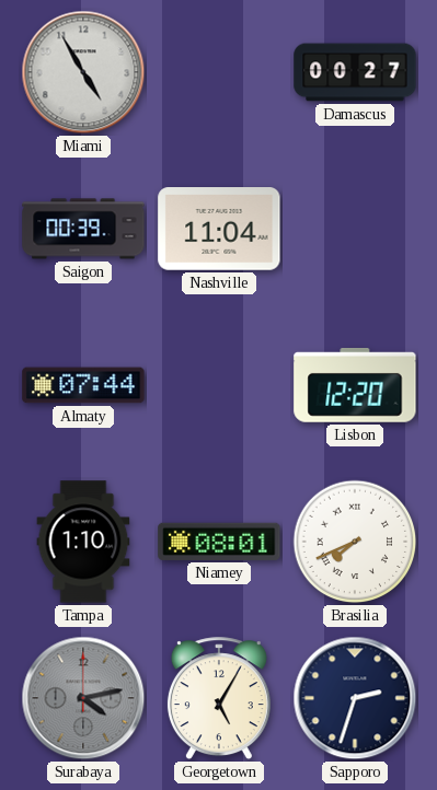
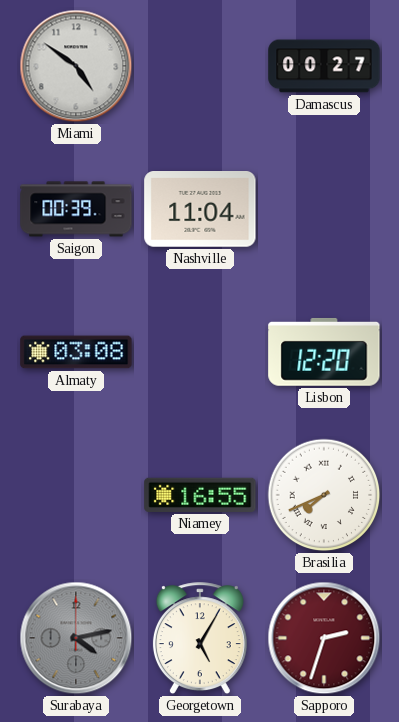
Miami: 4:55 -> 4:51
Almaty: 07:44 -> 03:08
Tampa: 1:10 -> none
Niamey: 08:01 -> 16:55
Sapporo dial: navy -> burgundy
